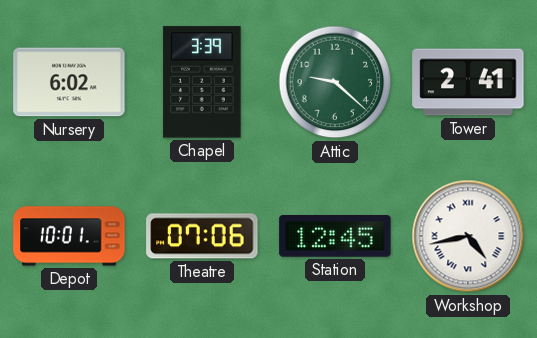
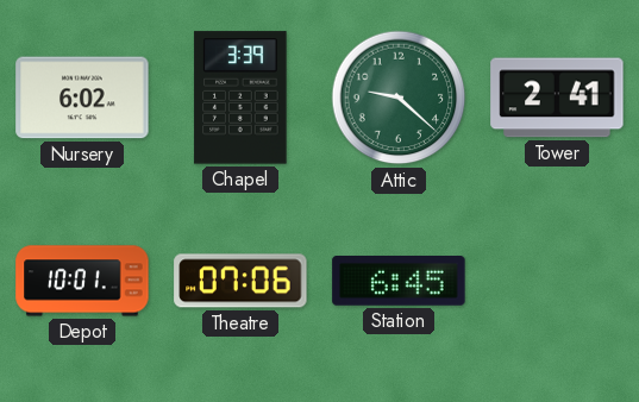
Station: 12:45 -> 6:45
Workshop: 4:43 -> none
